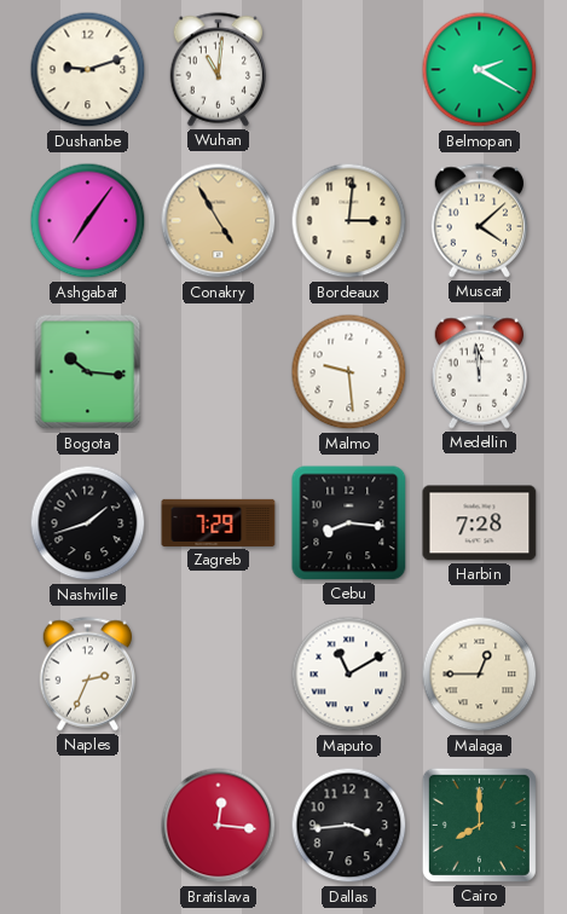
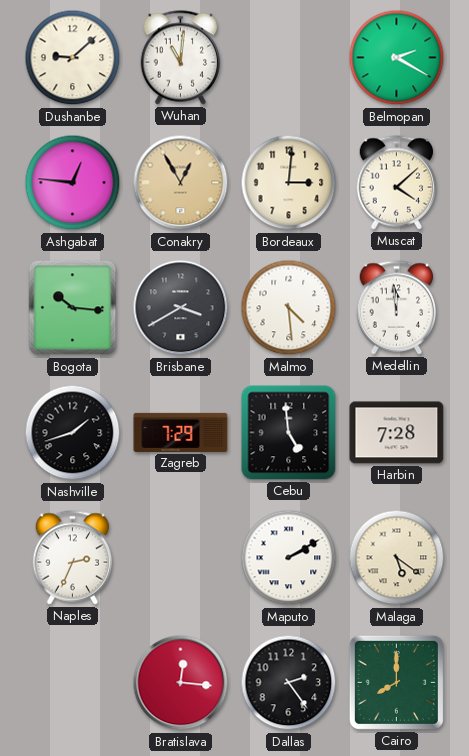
Dushanbe: 9:12 -> 9:08
Ashgabat: 7:06 -> 12:46
Conakry: 4:55 -> 12:55
Brisbane: none -> 3:40
Malmo: 9:29 -> 4:29
Cebu: 8:16 -> 4:59
Maputo: 11:10 -> 2:10
Malaga: 12:45 -> 5:21
Dallas: 3:44 -> 2:24
